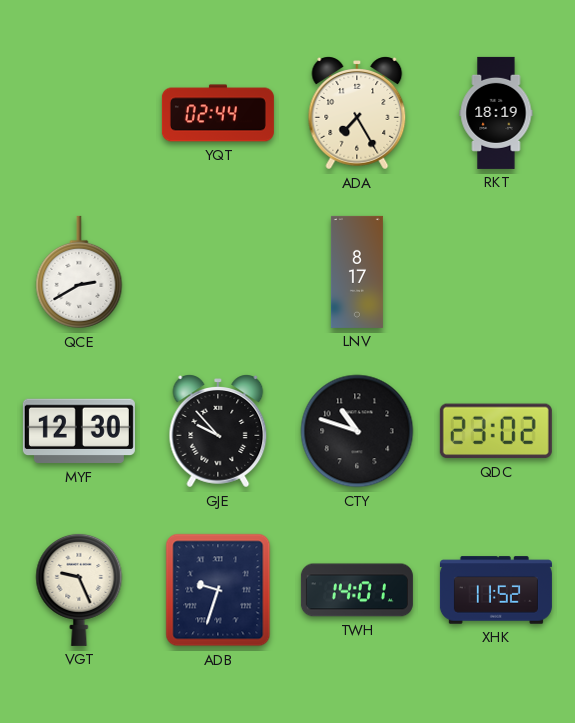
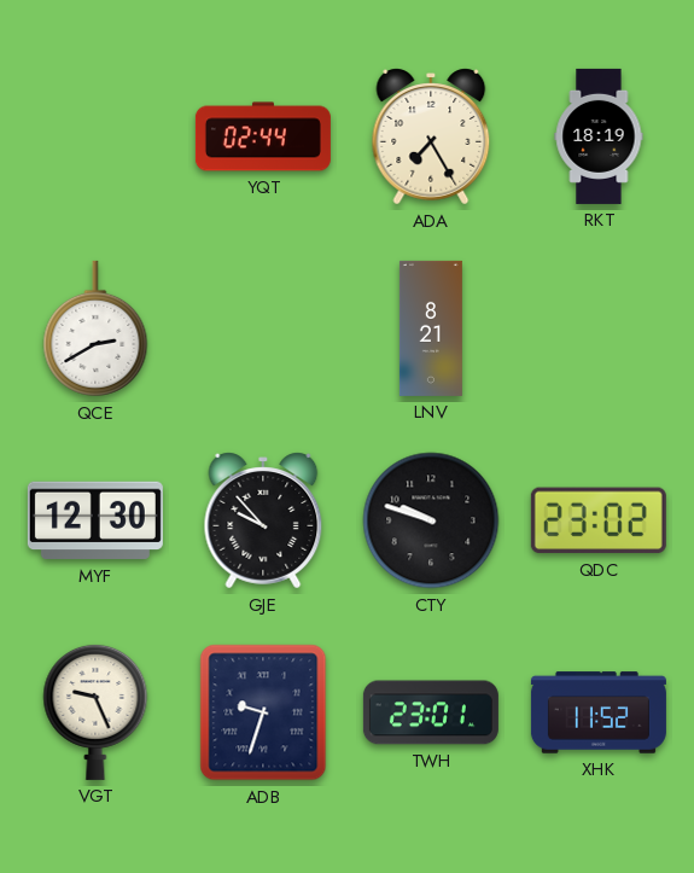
LNV: 8:17 -> 8:21
CTY: 10:48 -> 9:48
TWH: 14:01 -> 23:01
